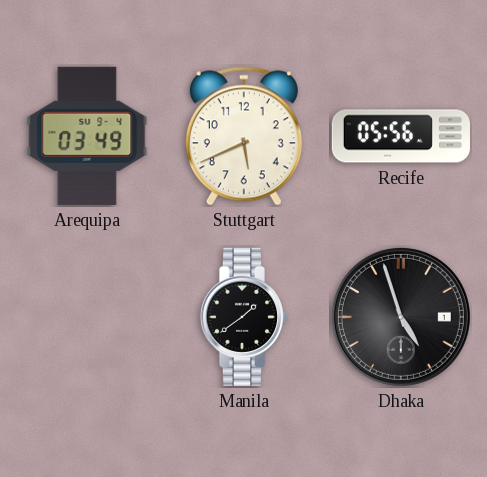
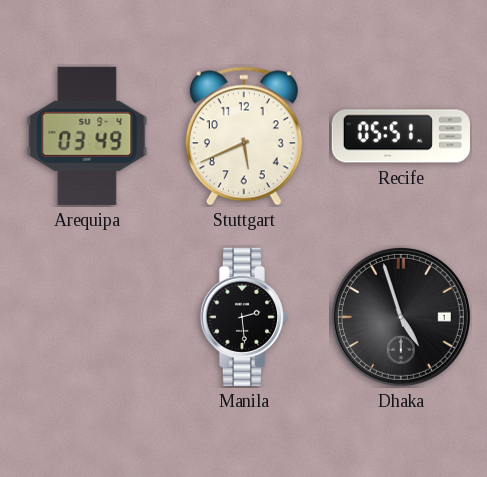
Recife: 05:56 -> 05:51
Manila: 1:39 -> 2:29
